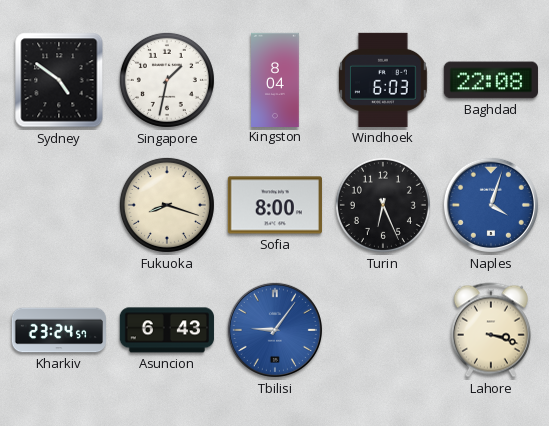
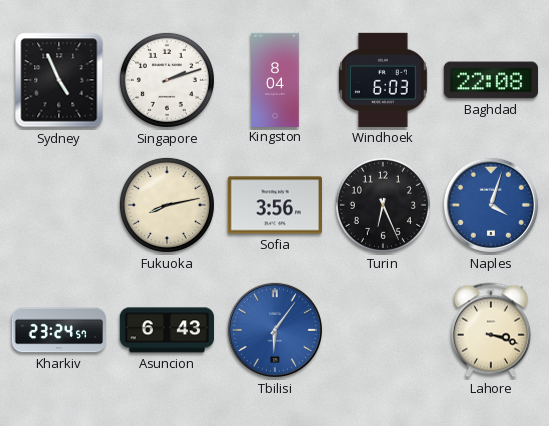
Sydney: 4:51 -> 4:56
Singapore: 1:32 -> 2:12
Fukuoka: 8:18 -> 8:13
Sofia: 8:00 -> 3:56
Tbilisi: 9:06 -> 6:06
